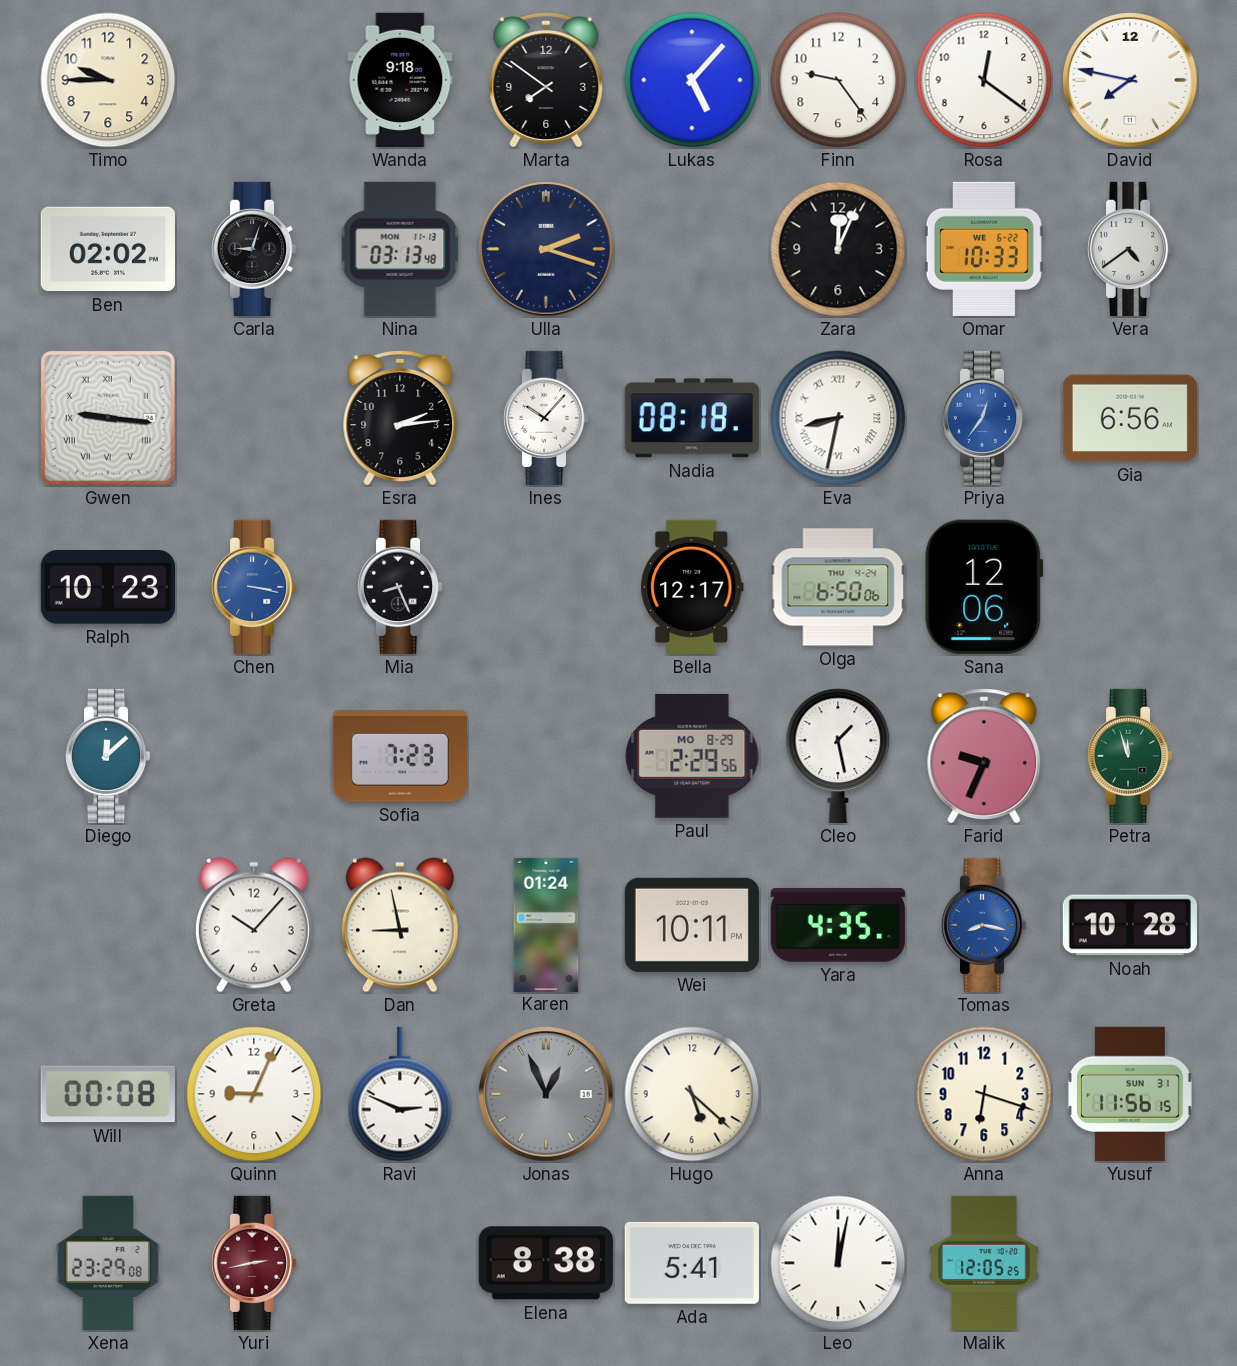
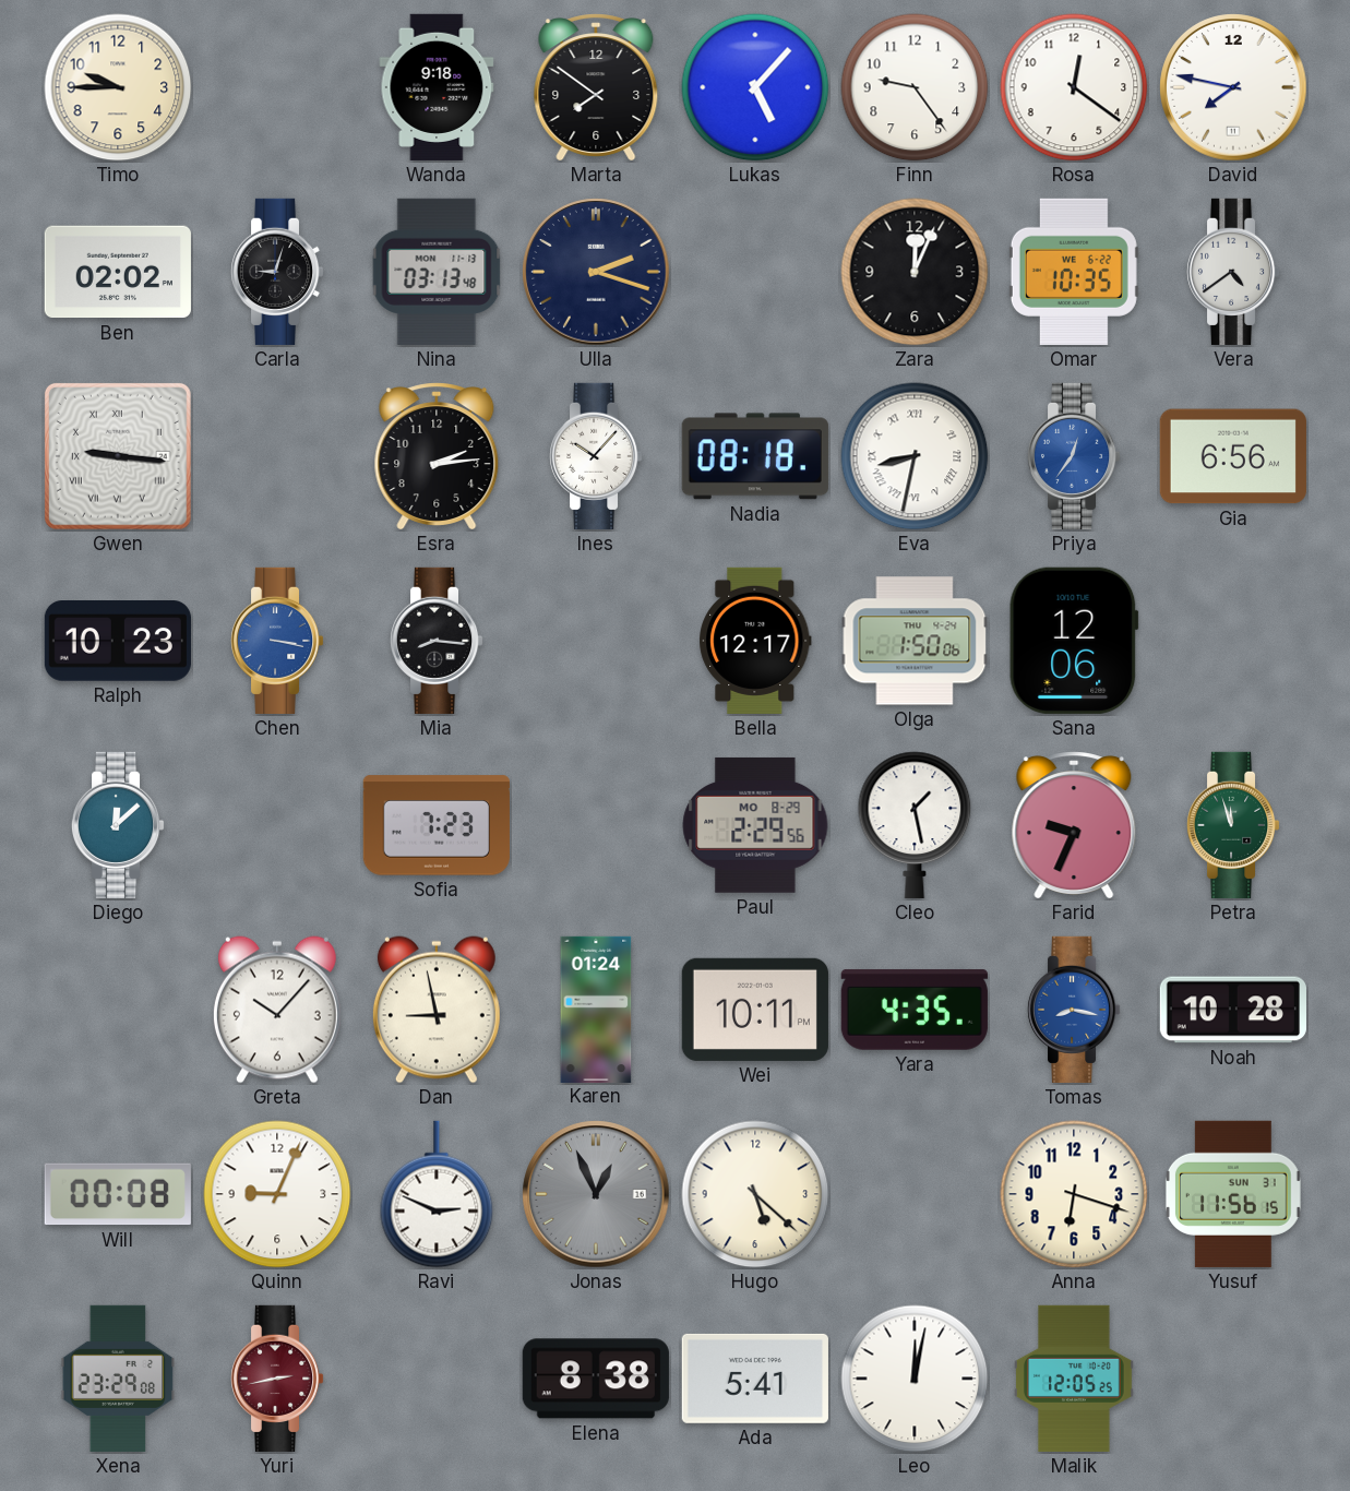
Omar: 10:33 -> 10:35
Mia: 8:26 -> 8:16
Olga: 6:50 -> 1:50
